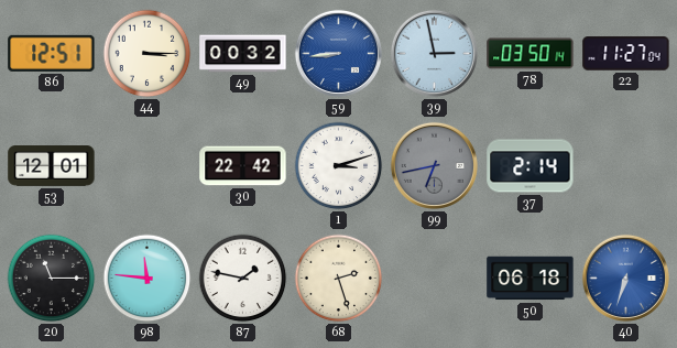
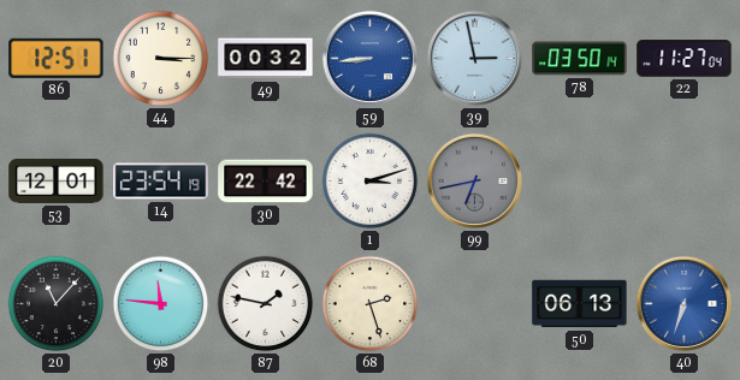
14: none -> 23:54
37: 2:14 -> none
20: 11:15 -> 11:07
50: 06:18 -> 06:13
